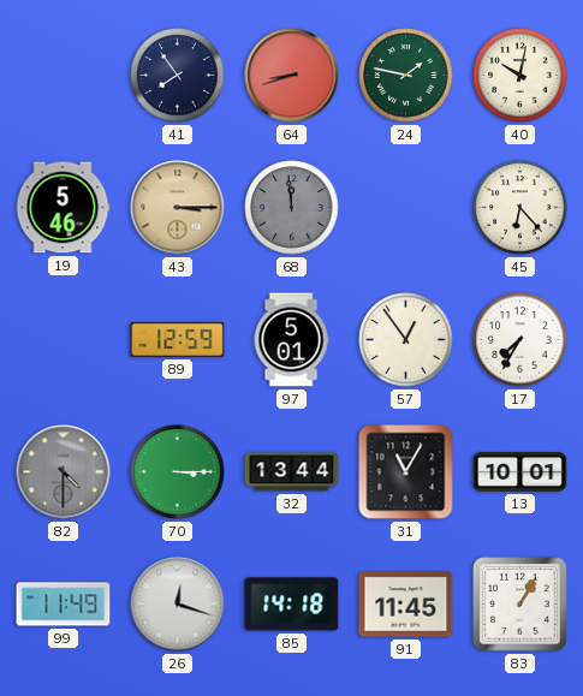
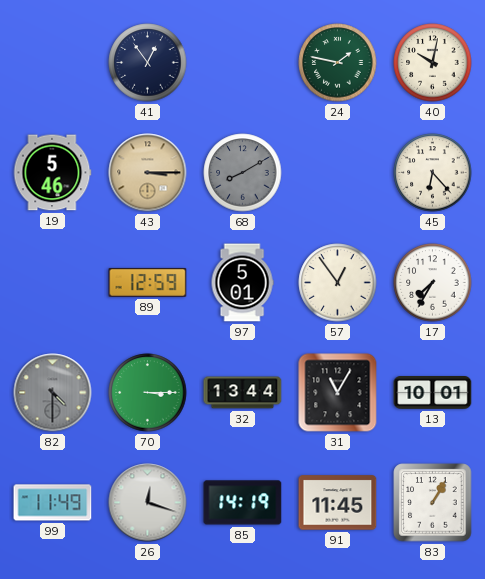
41: 7:54 -> 12:54
64: 8:42 -> none
68: 11:59 -> 8:10
85: 14:18 -> 14:19
